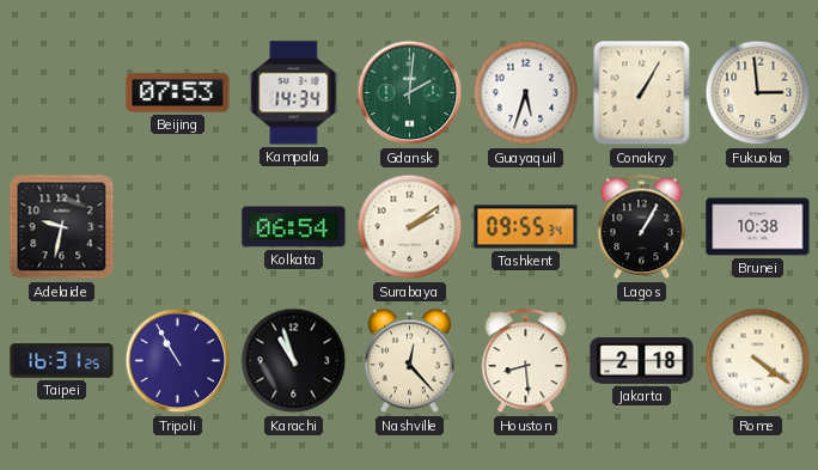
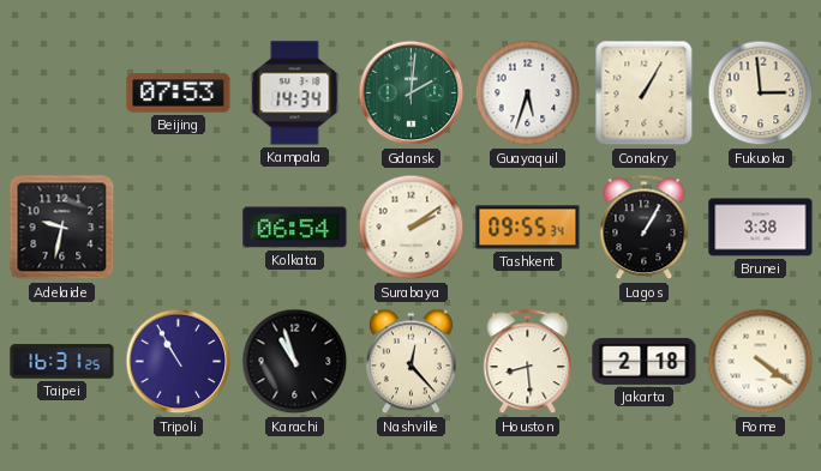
Brunei: 10:38 -> 3:38
